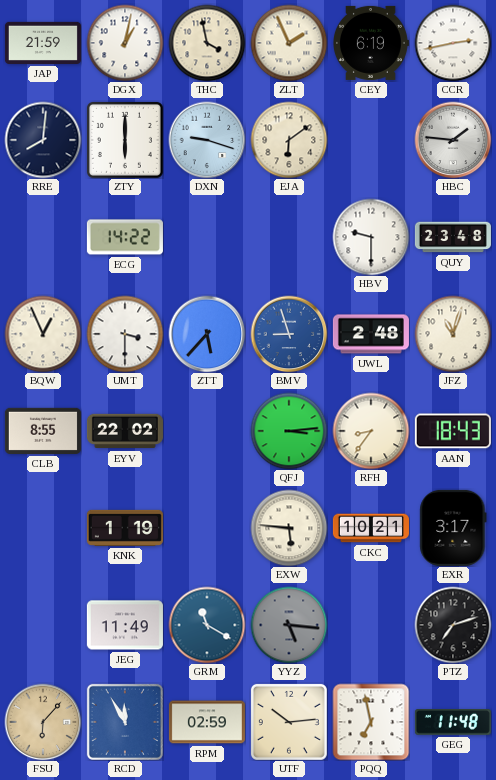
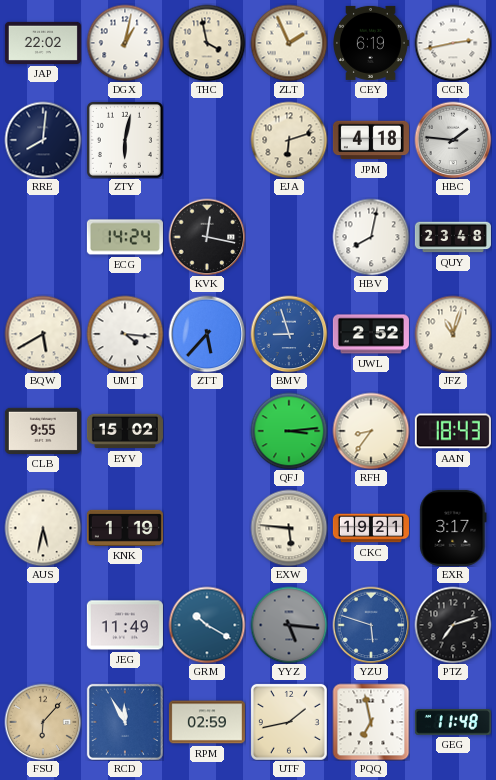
JAP: 21:59 -> 22:02
ZTY: 6:00 -> 6:02
DXN: 9:18 -> none
EJA: 6:09 -> 6:12
JPM: none -> 4:18
ECG: 14:22 -> 14:24
KVK: none -> 12:17
HBV: 9:30 -> 8:02
BQW: 12:56 -> 5:40
UMT: 3:30 -> 4:16
UWL: 2:48 -> 2:52
CLB: 8:55 -> 9:55
EYV: 22:02 -> 15:02
AUS: none -> 5:32
CKC: 10:21 -> 19:21
GRM: 11:20 -> 10:20
YZU: none -> 5:48
UTF: 10:14 -> 1:43
